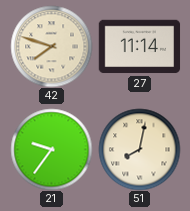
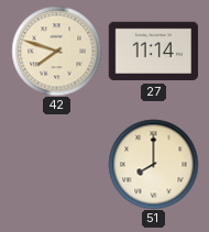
21: 9:36 -> none
51: 8:02 -> 8:00
